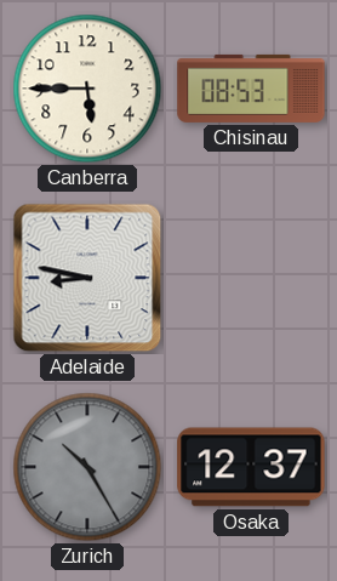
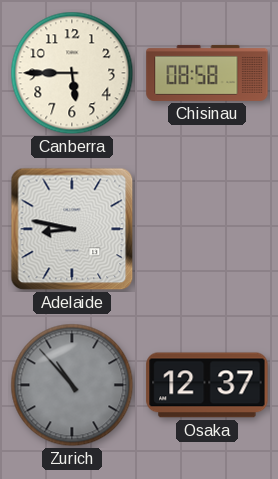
Chisinau: 08:53 -> 08:58
Zurich: 10:25 -> 10:53
